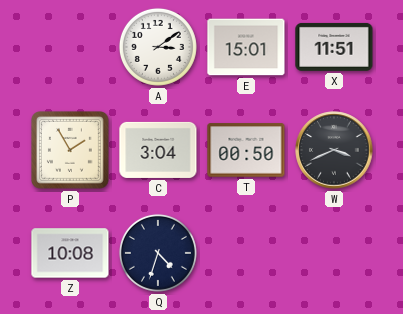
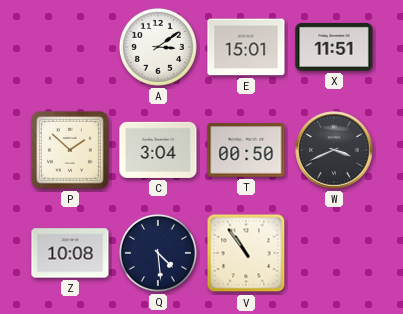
P: 1:55 -> 1:52
Q: 4:33 -> 4:29
V: none -> 10:54
